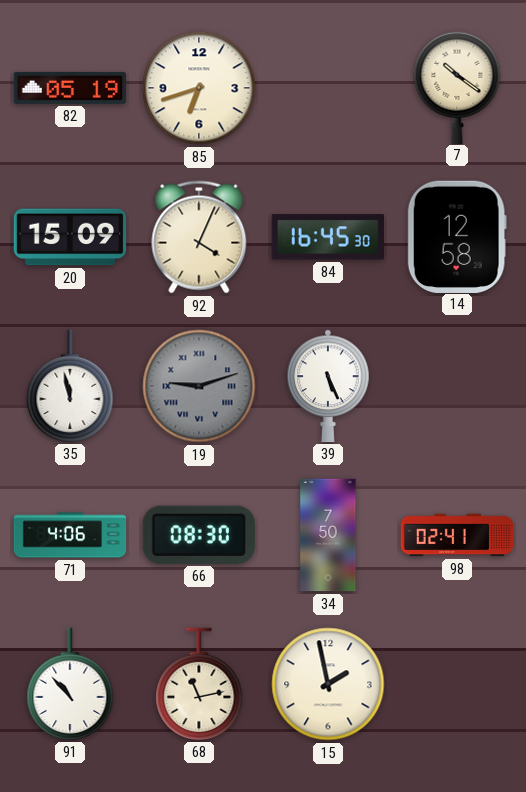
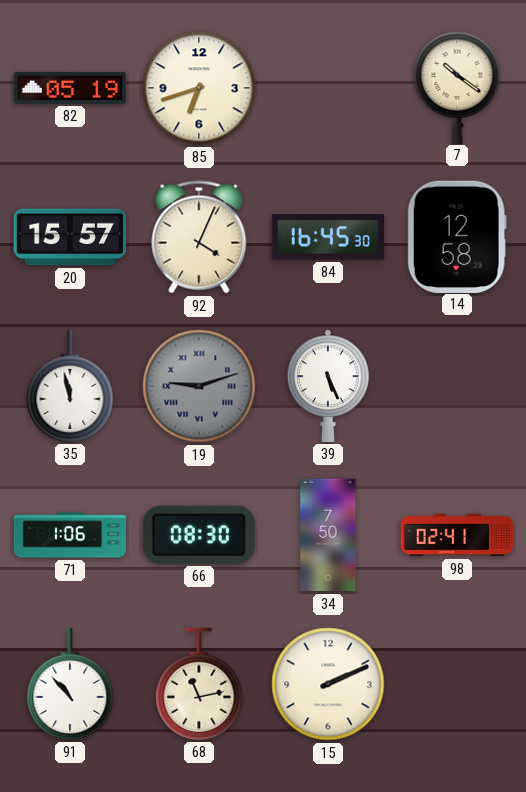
20: 15:09 -> 15:57
71: 4:06 -> 1:06
15: 1:58 -> 2:11
